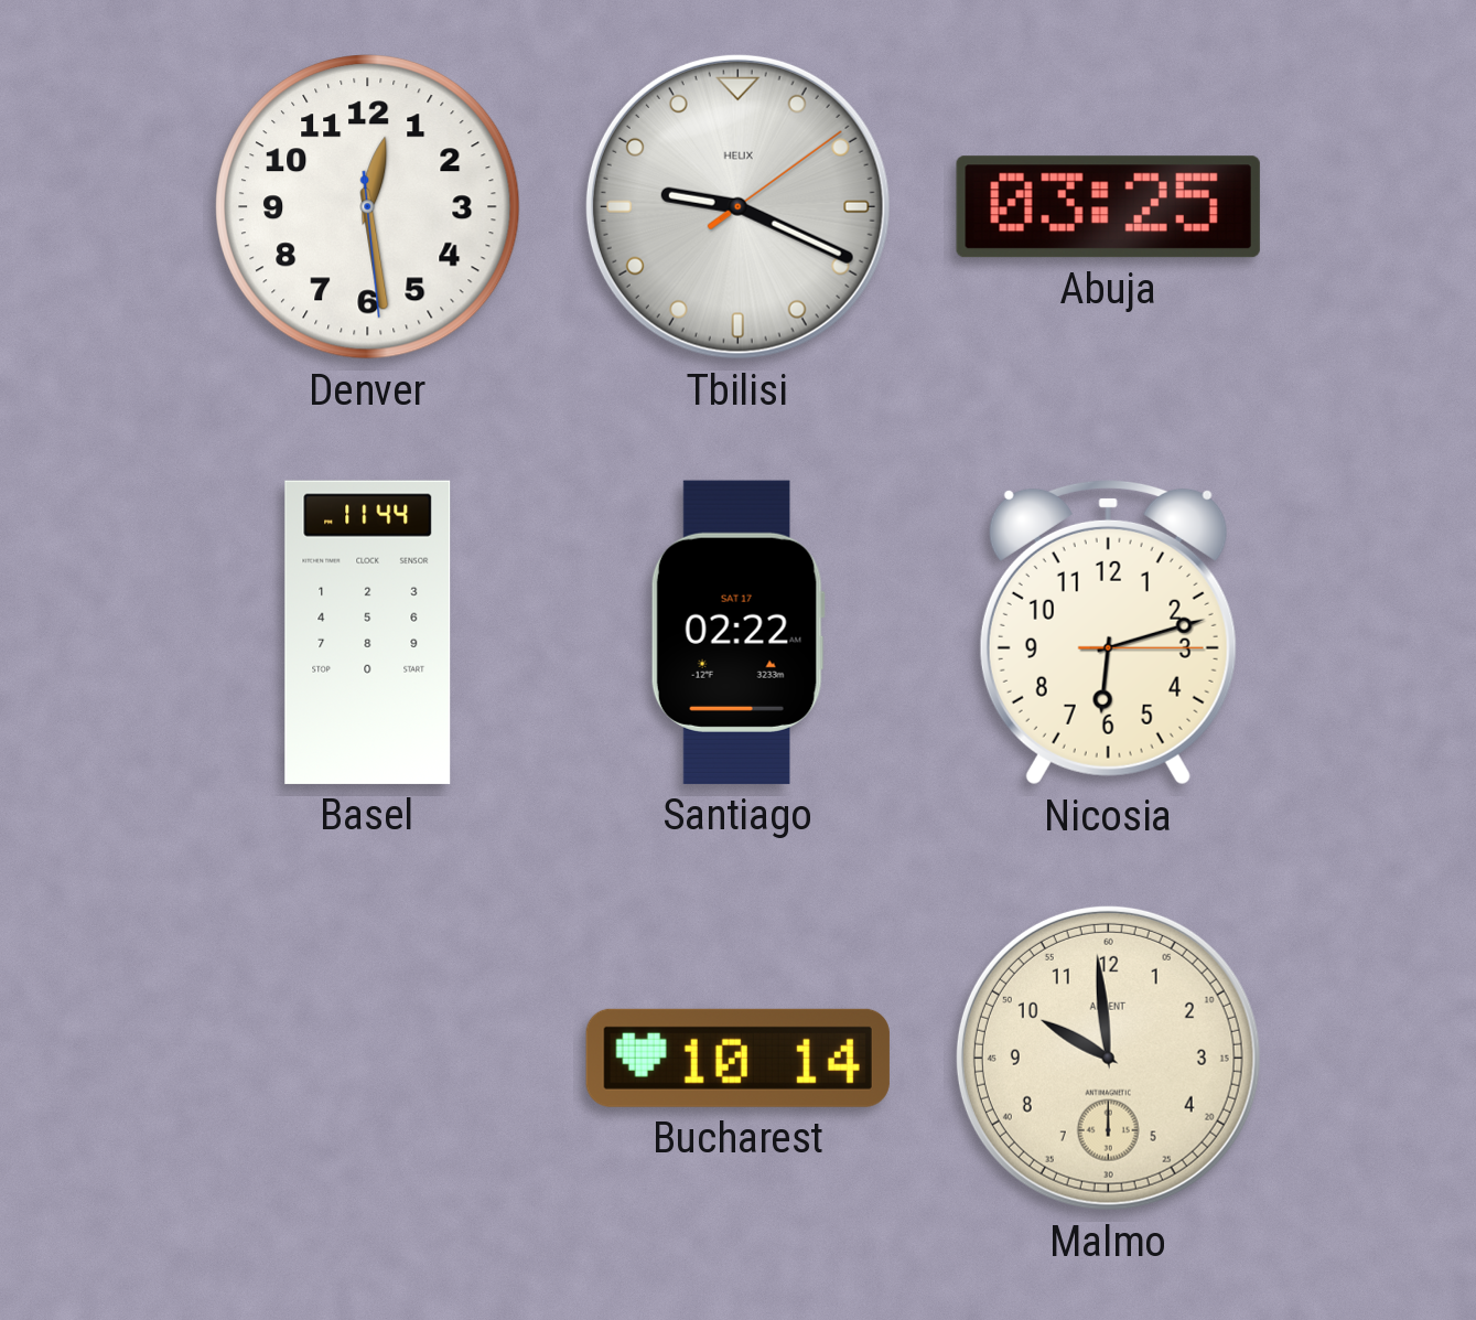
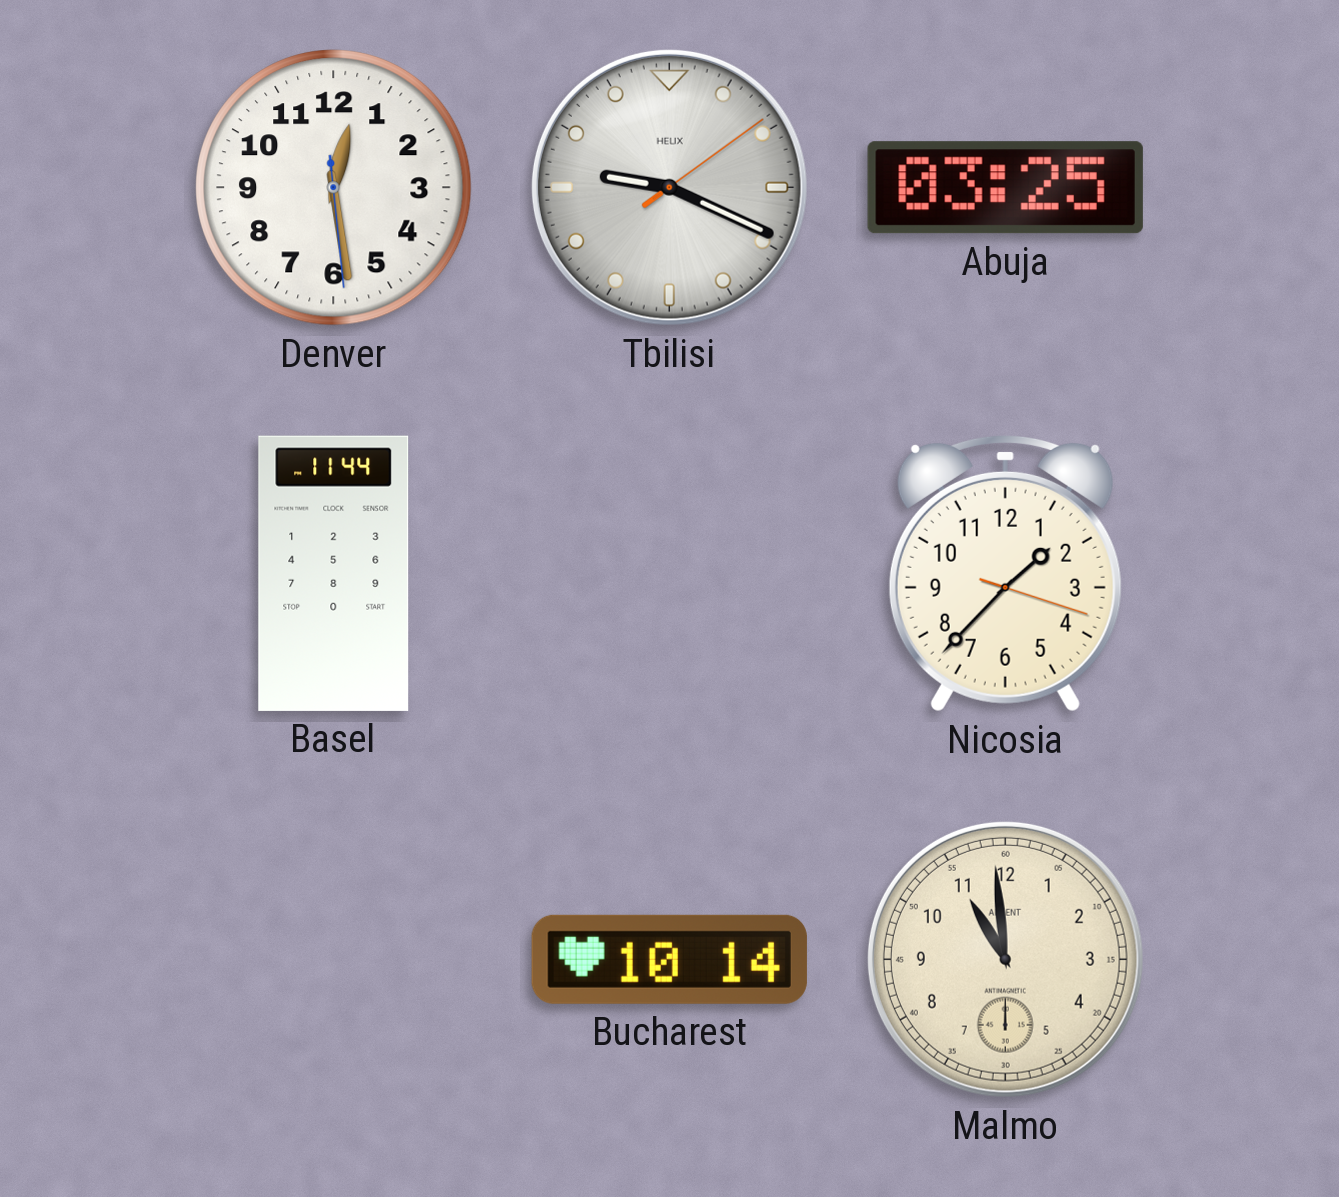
Santiago: 02:22 -> none
Nicosia: 6:12 -> 1:37
Malmo: 9:59 -> 10:59
